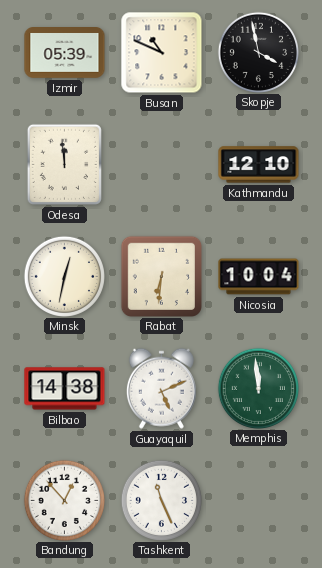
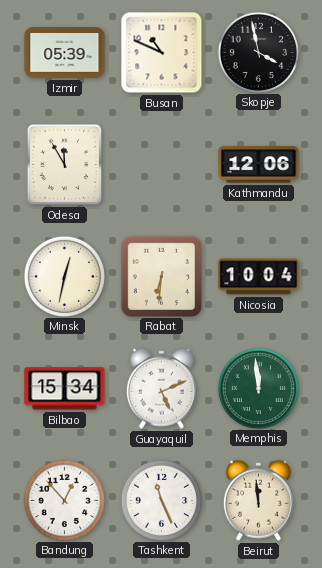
Odesa: 11:59 -> 11:55
Kathmandu: 12:10 -> 12:06
Bilbao: 14:38 -> 15:34
Beirut: none -> 11:59
